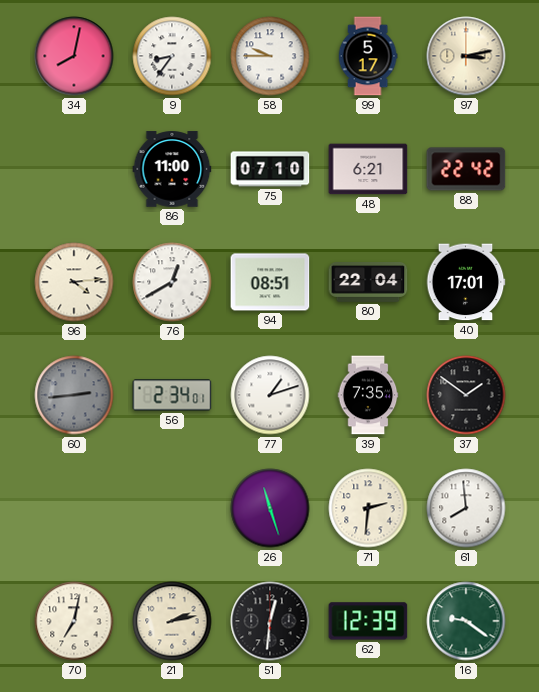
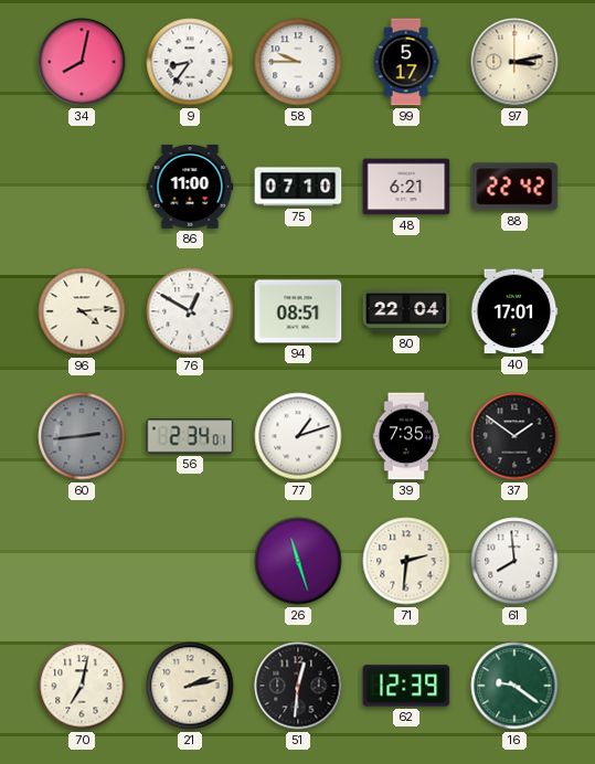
76: 12:40 -> 12:50
